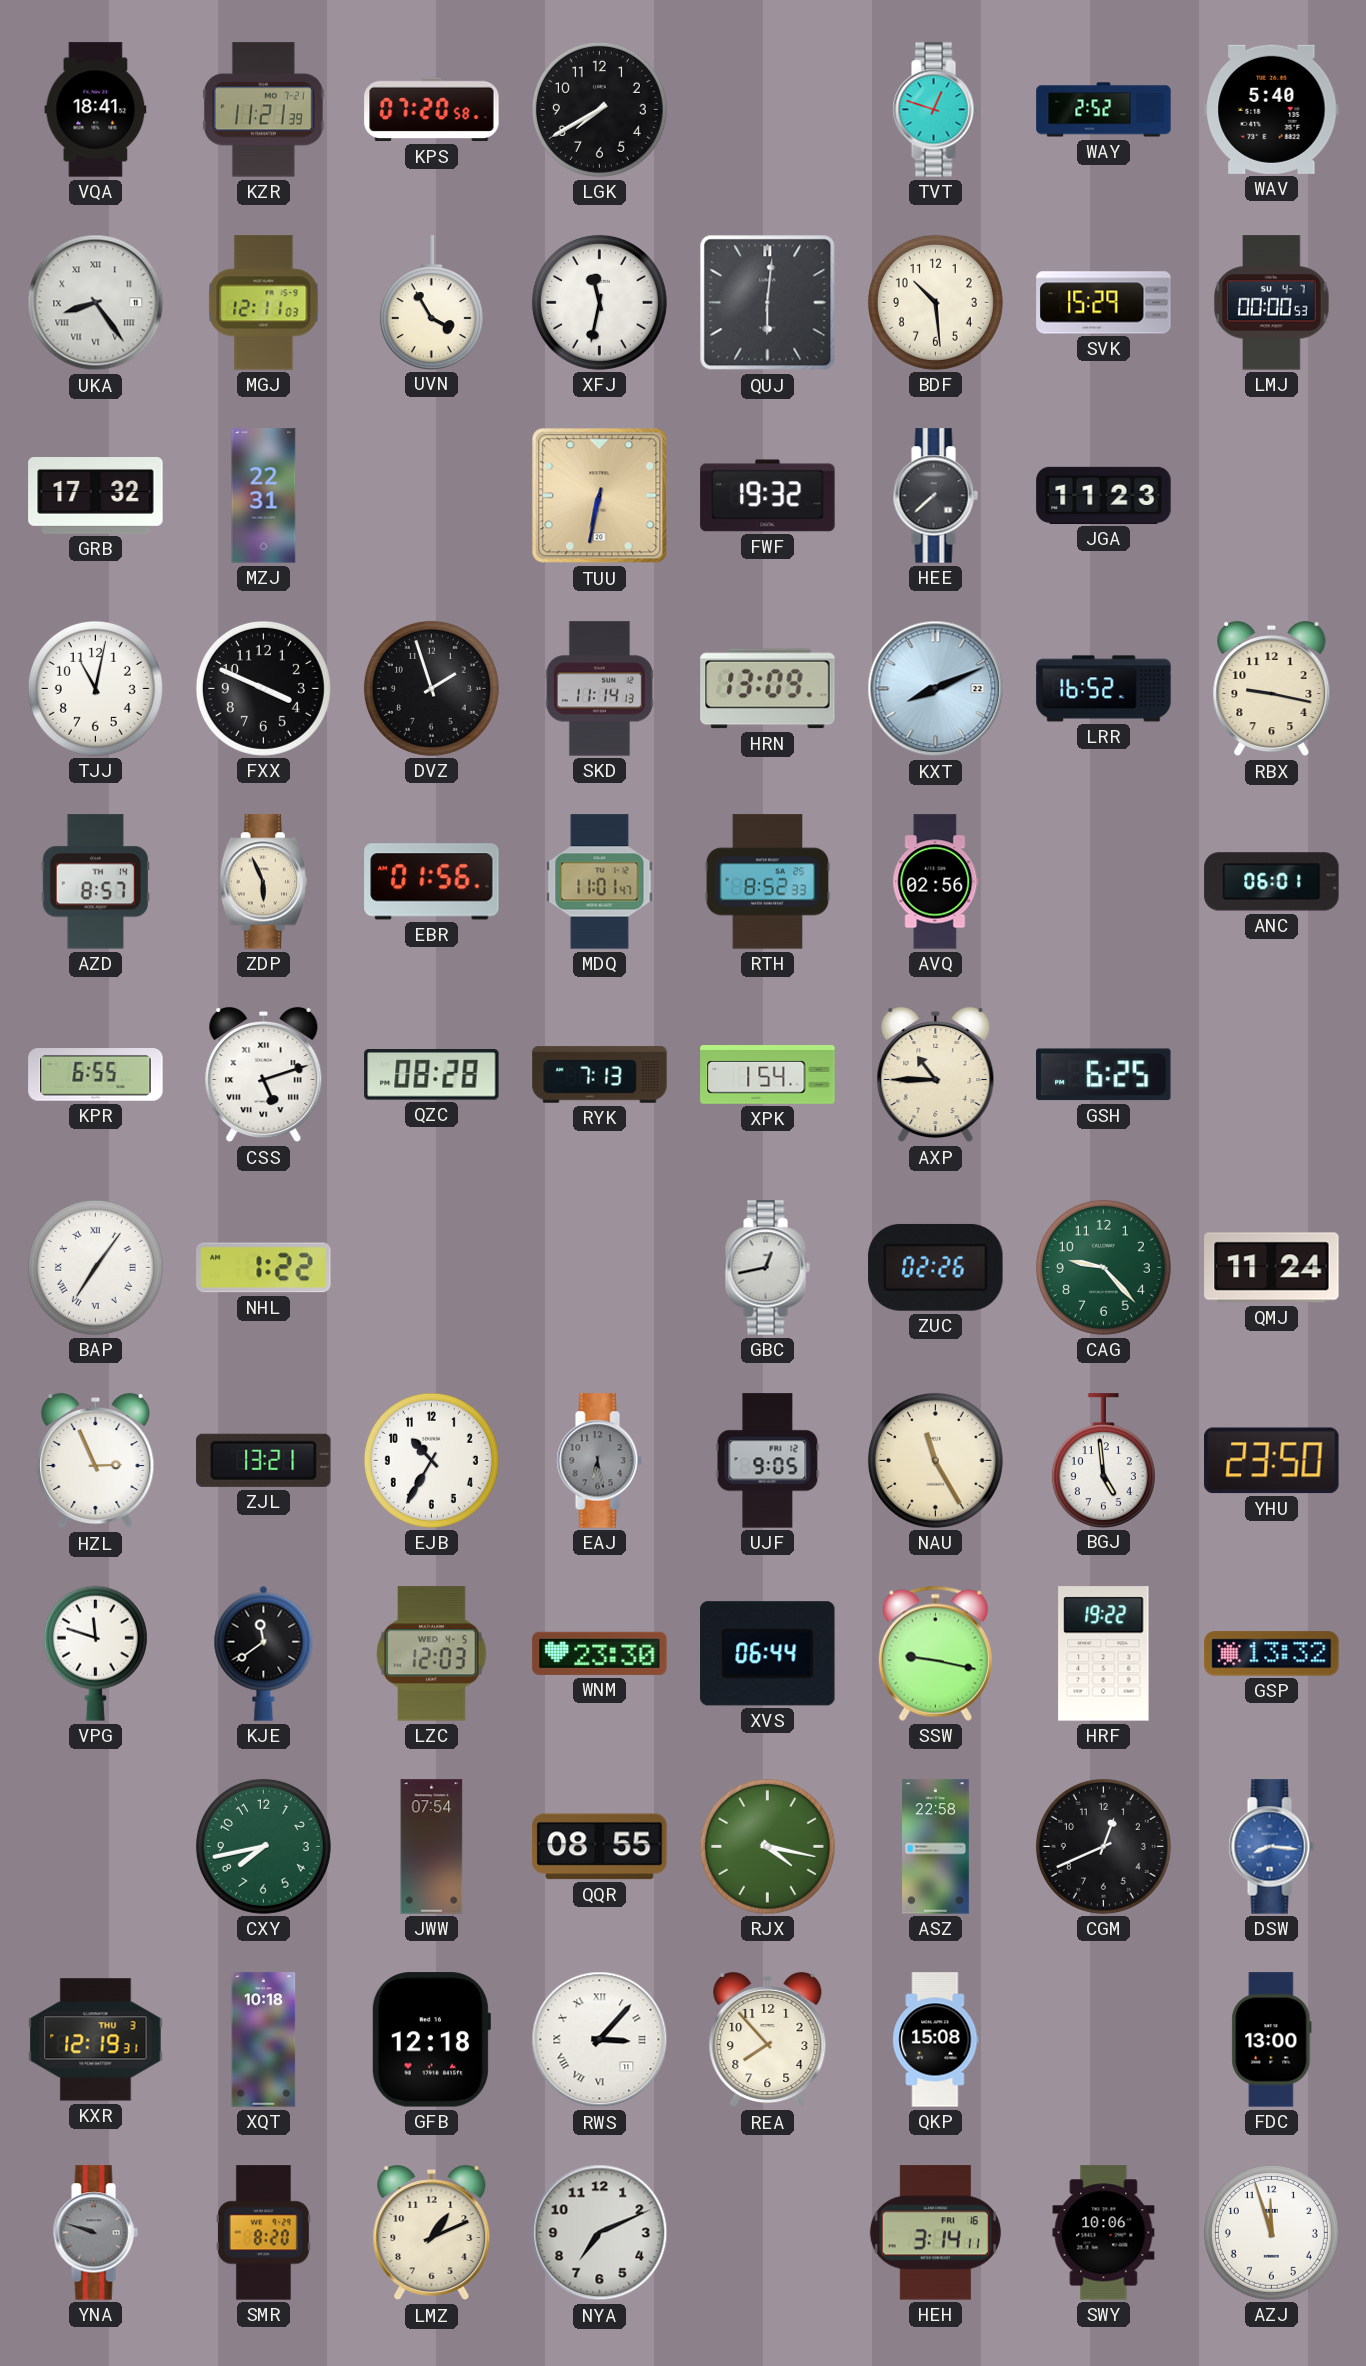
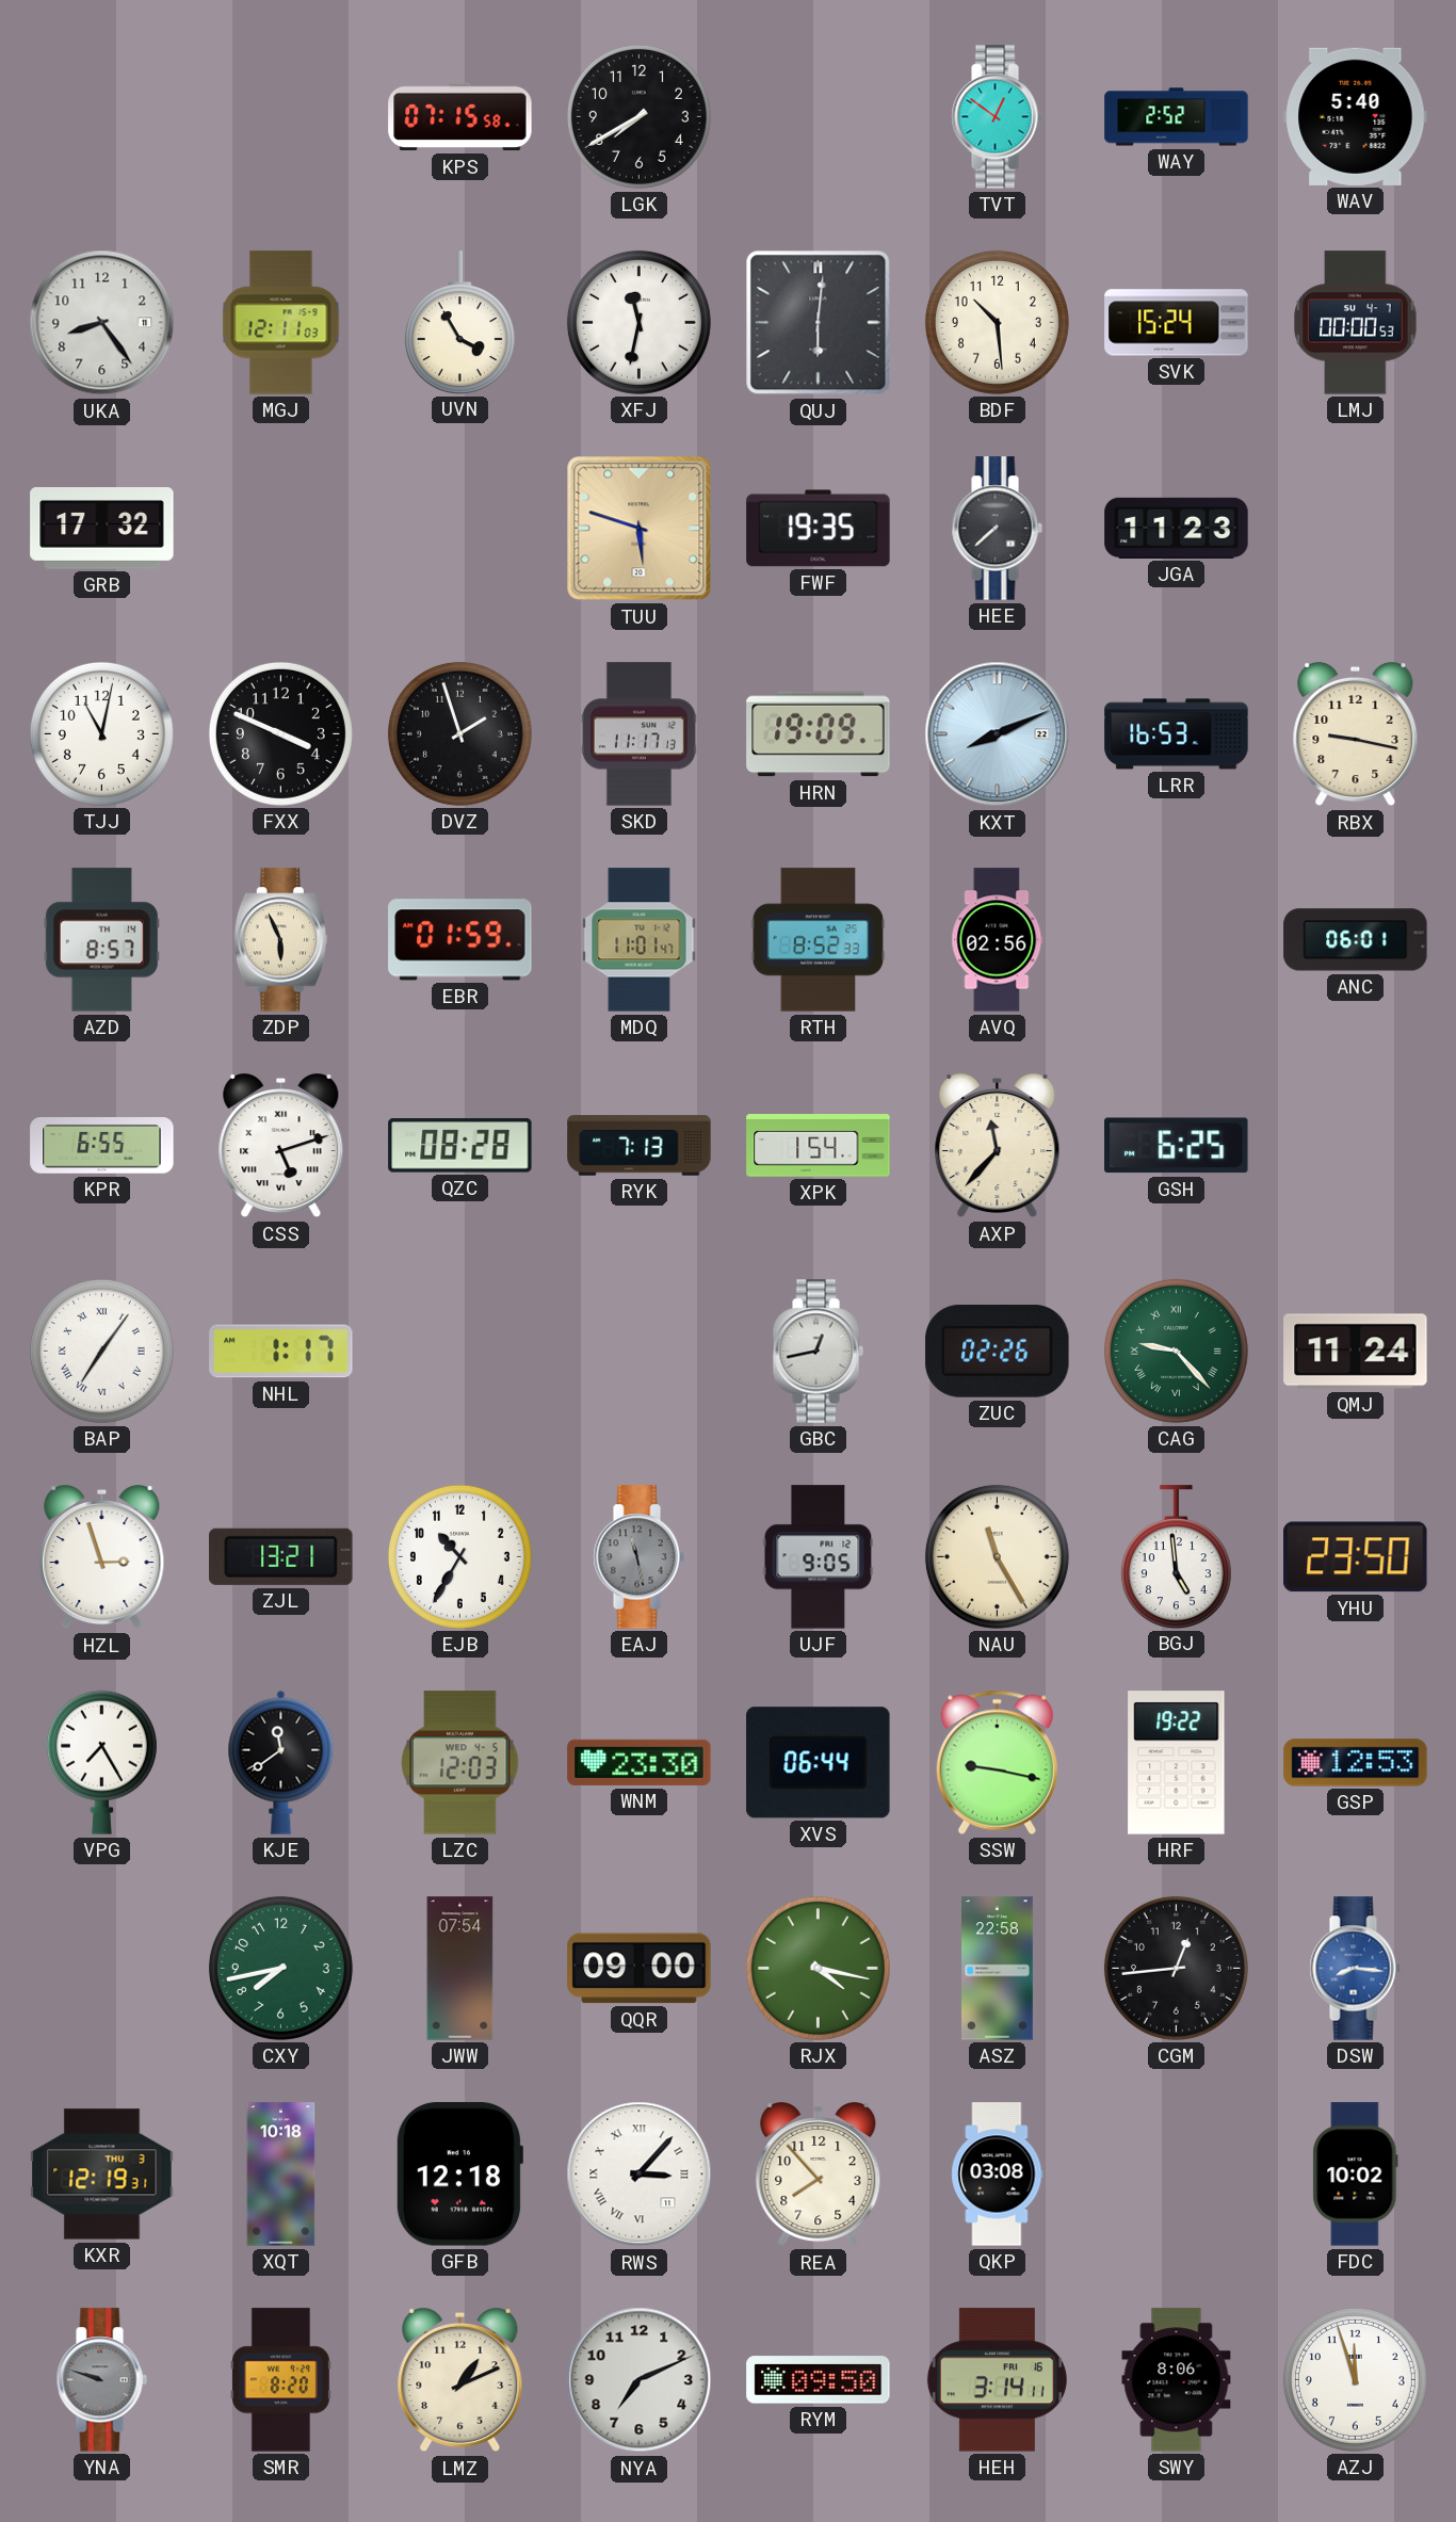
VQA: 18:41 -> none
KZR: 11:21 -> none
KPS: 07:20 -> 07:15
TVT: 12:48 -> 12:51
UKA numerals: Roman -> Arabic
SVK: 15:29 -> 15:24
MZJ: 22:31 -> none
TUU: 6:32 -> 5:48
FWF: 19:32 -> 19:35
SKD: 11:14 -> 11:17
HRN: 13:09 -> 19:09
LRR: 16:52 -> 16:53
EBR: 01:56 -> 01:59
AXP: 10:45 -> 11:37
NHL: 1:22 -> 1:17
CAG numerals: Arabic -> Roman
HZL: 2:56 -> 2:57
EAJ: 6:28 -> 11:28
VPG: 11:48 -> 7:25
GSP: 13:32 -> 12:53
QQR: 08:55 -> 09:00
CGM: 12:41 -> 12:44
QKP: 15:08 -> 03:08
FDC: 13:00 -> 10:02
RYM: none -> 09:50
SWY: 10:06 -> 8:06
